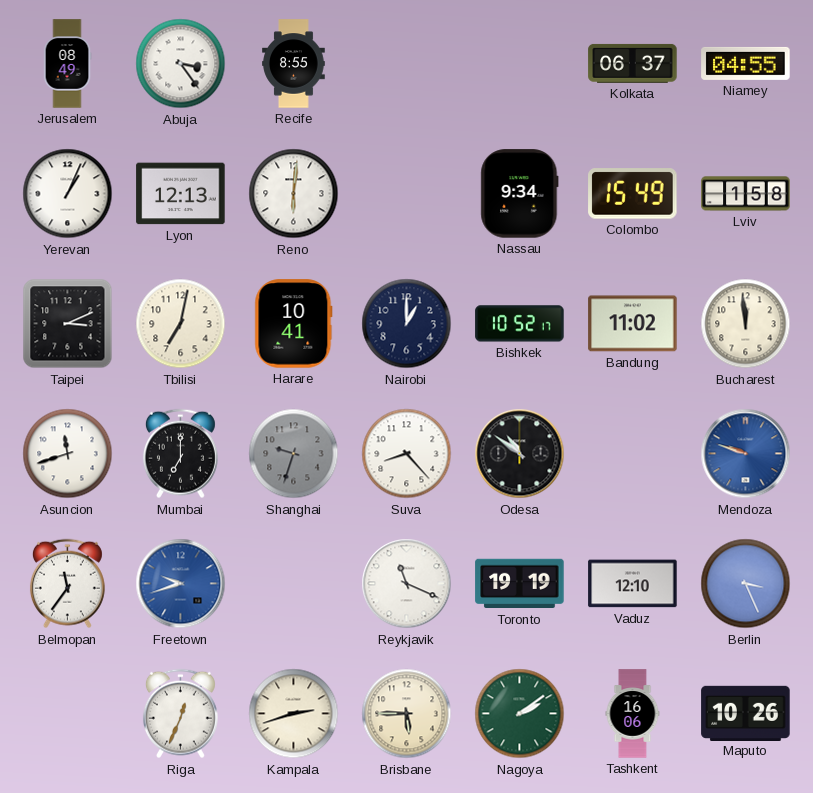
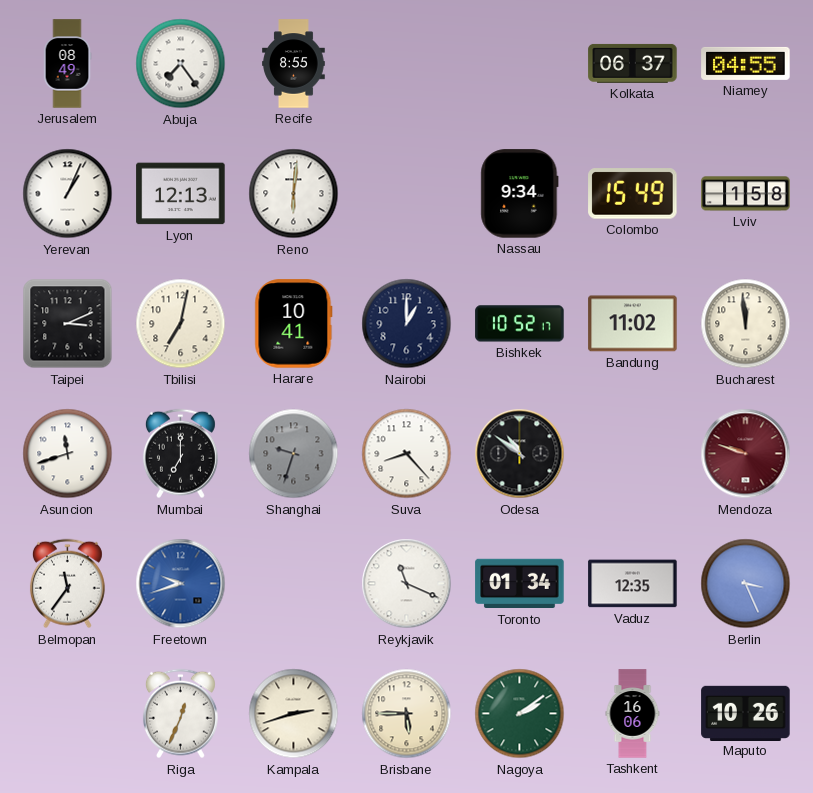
Abuja: 3:24 -> 7:24
Mendoza dial: blue -> burgundy
Toronto: 19:19 -> 01:34
Vaduz: 12:10 -> 12:35
